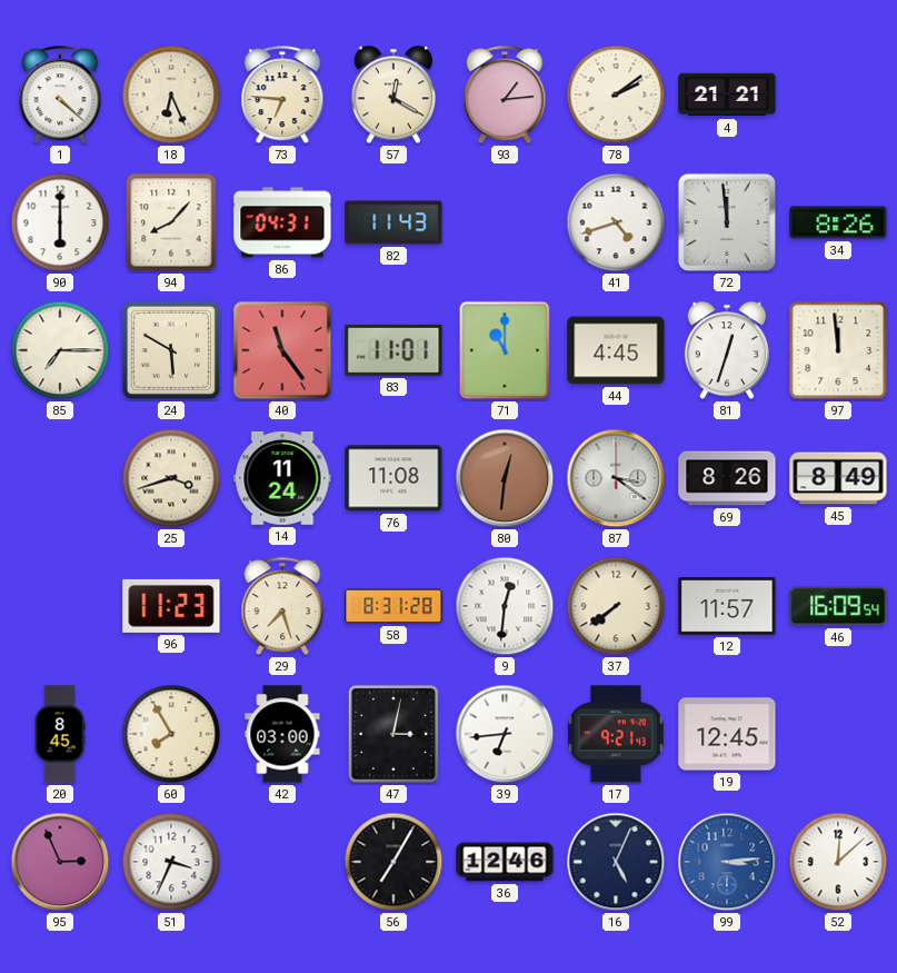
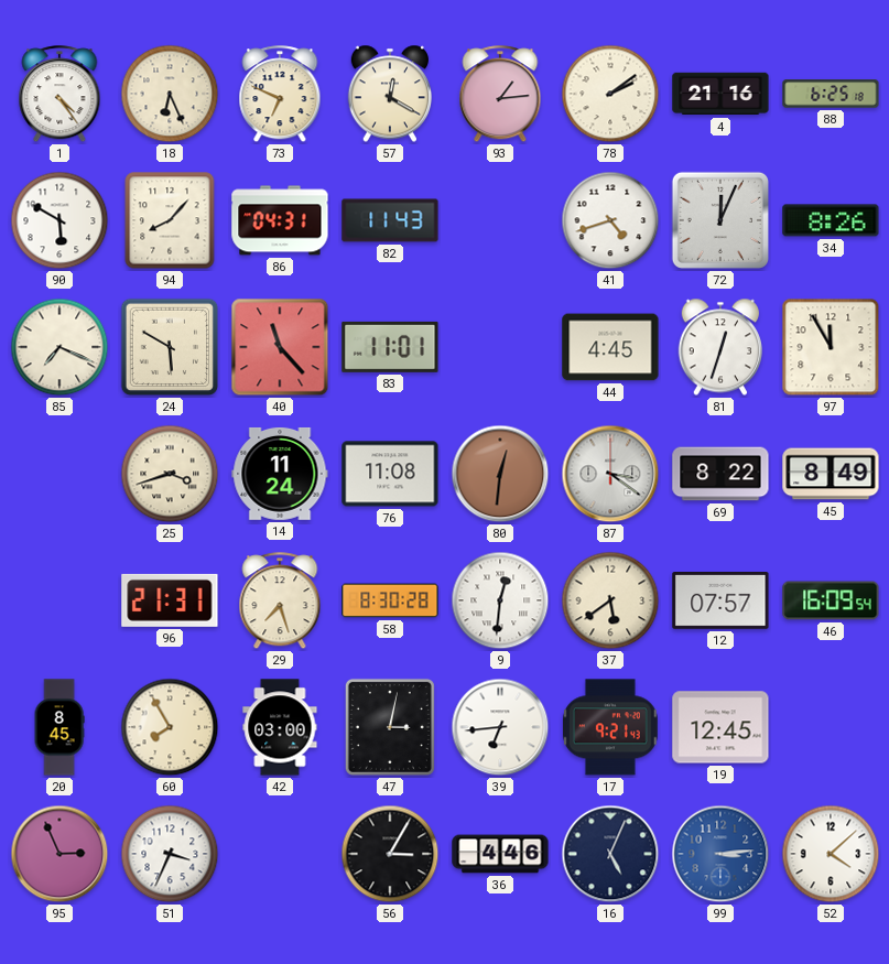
1: 4:22 -> 4:24
73: 6:46 -> 6:49
4: 21:21 -> 21:16
88: none -> 6:25
90: 6:00 -> 5:50
72: 11:59 -> 12:04
85: 7:15 -> 7:19
40: 11:24 -> 11:23
71: 11:00 -> none
97: 11:59 -> 11:55
69: 8:26 -> 8:22
96: 11:23 -> 21:31
58: 8:31 -> 8:30
37: 7:39 -> 5:39
12: 11:57 -> 07:57
56: 7:05 -> 3:05
36: 12:46 -> 4:46
52: 12:08 -> 4:08
